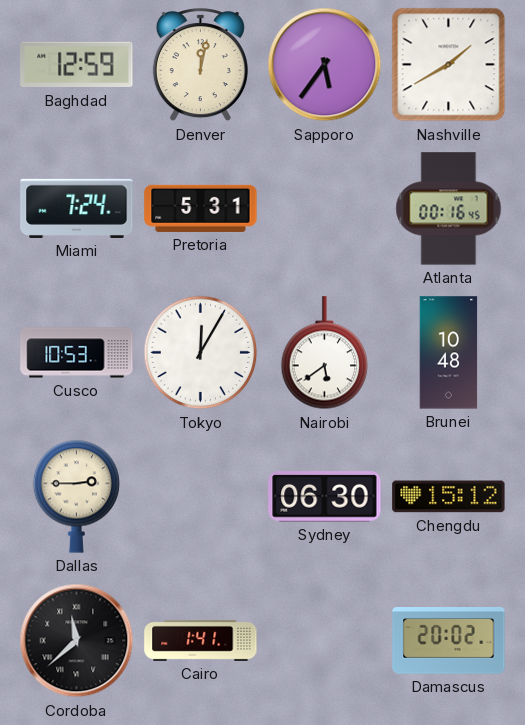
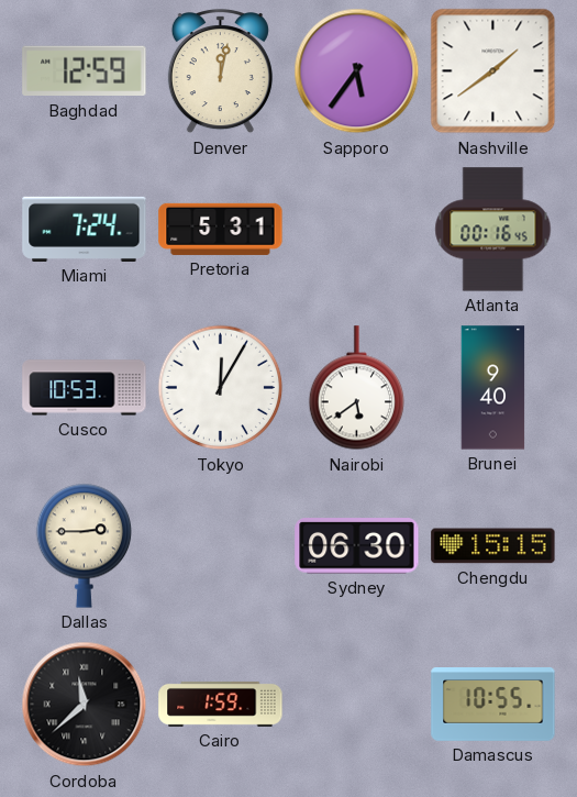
Nashville: 1:40 -> 1:39
Brunei: 10:48 -> 9:40
Chengdu: 15:12 -> 15:15
Cairo: 1:41 -> 1:59
Damascus: 20:02 -> 10:55
